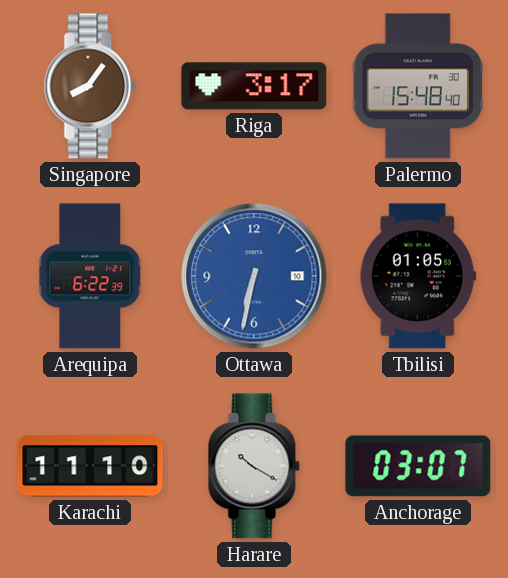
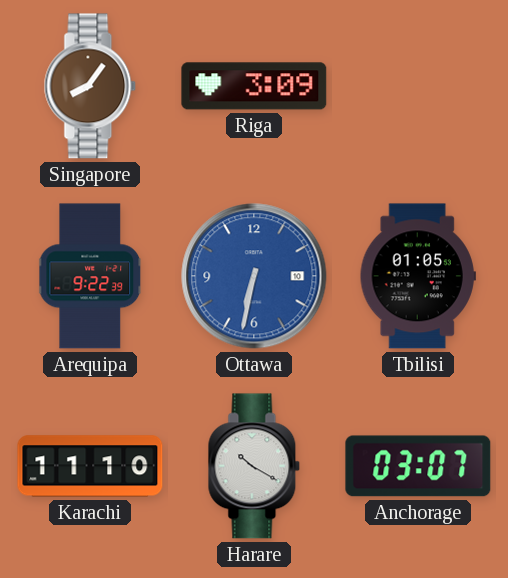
Riga: 3:17 -> 3:09
Palermo: 15:48 -> none
Arequipa: 6:22 -> 9:22
